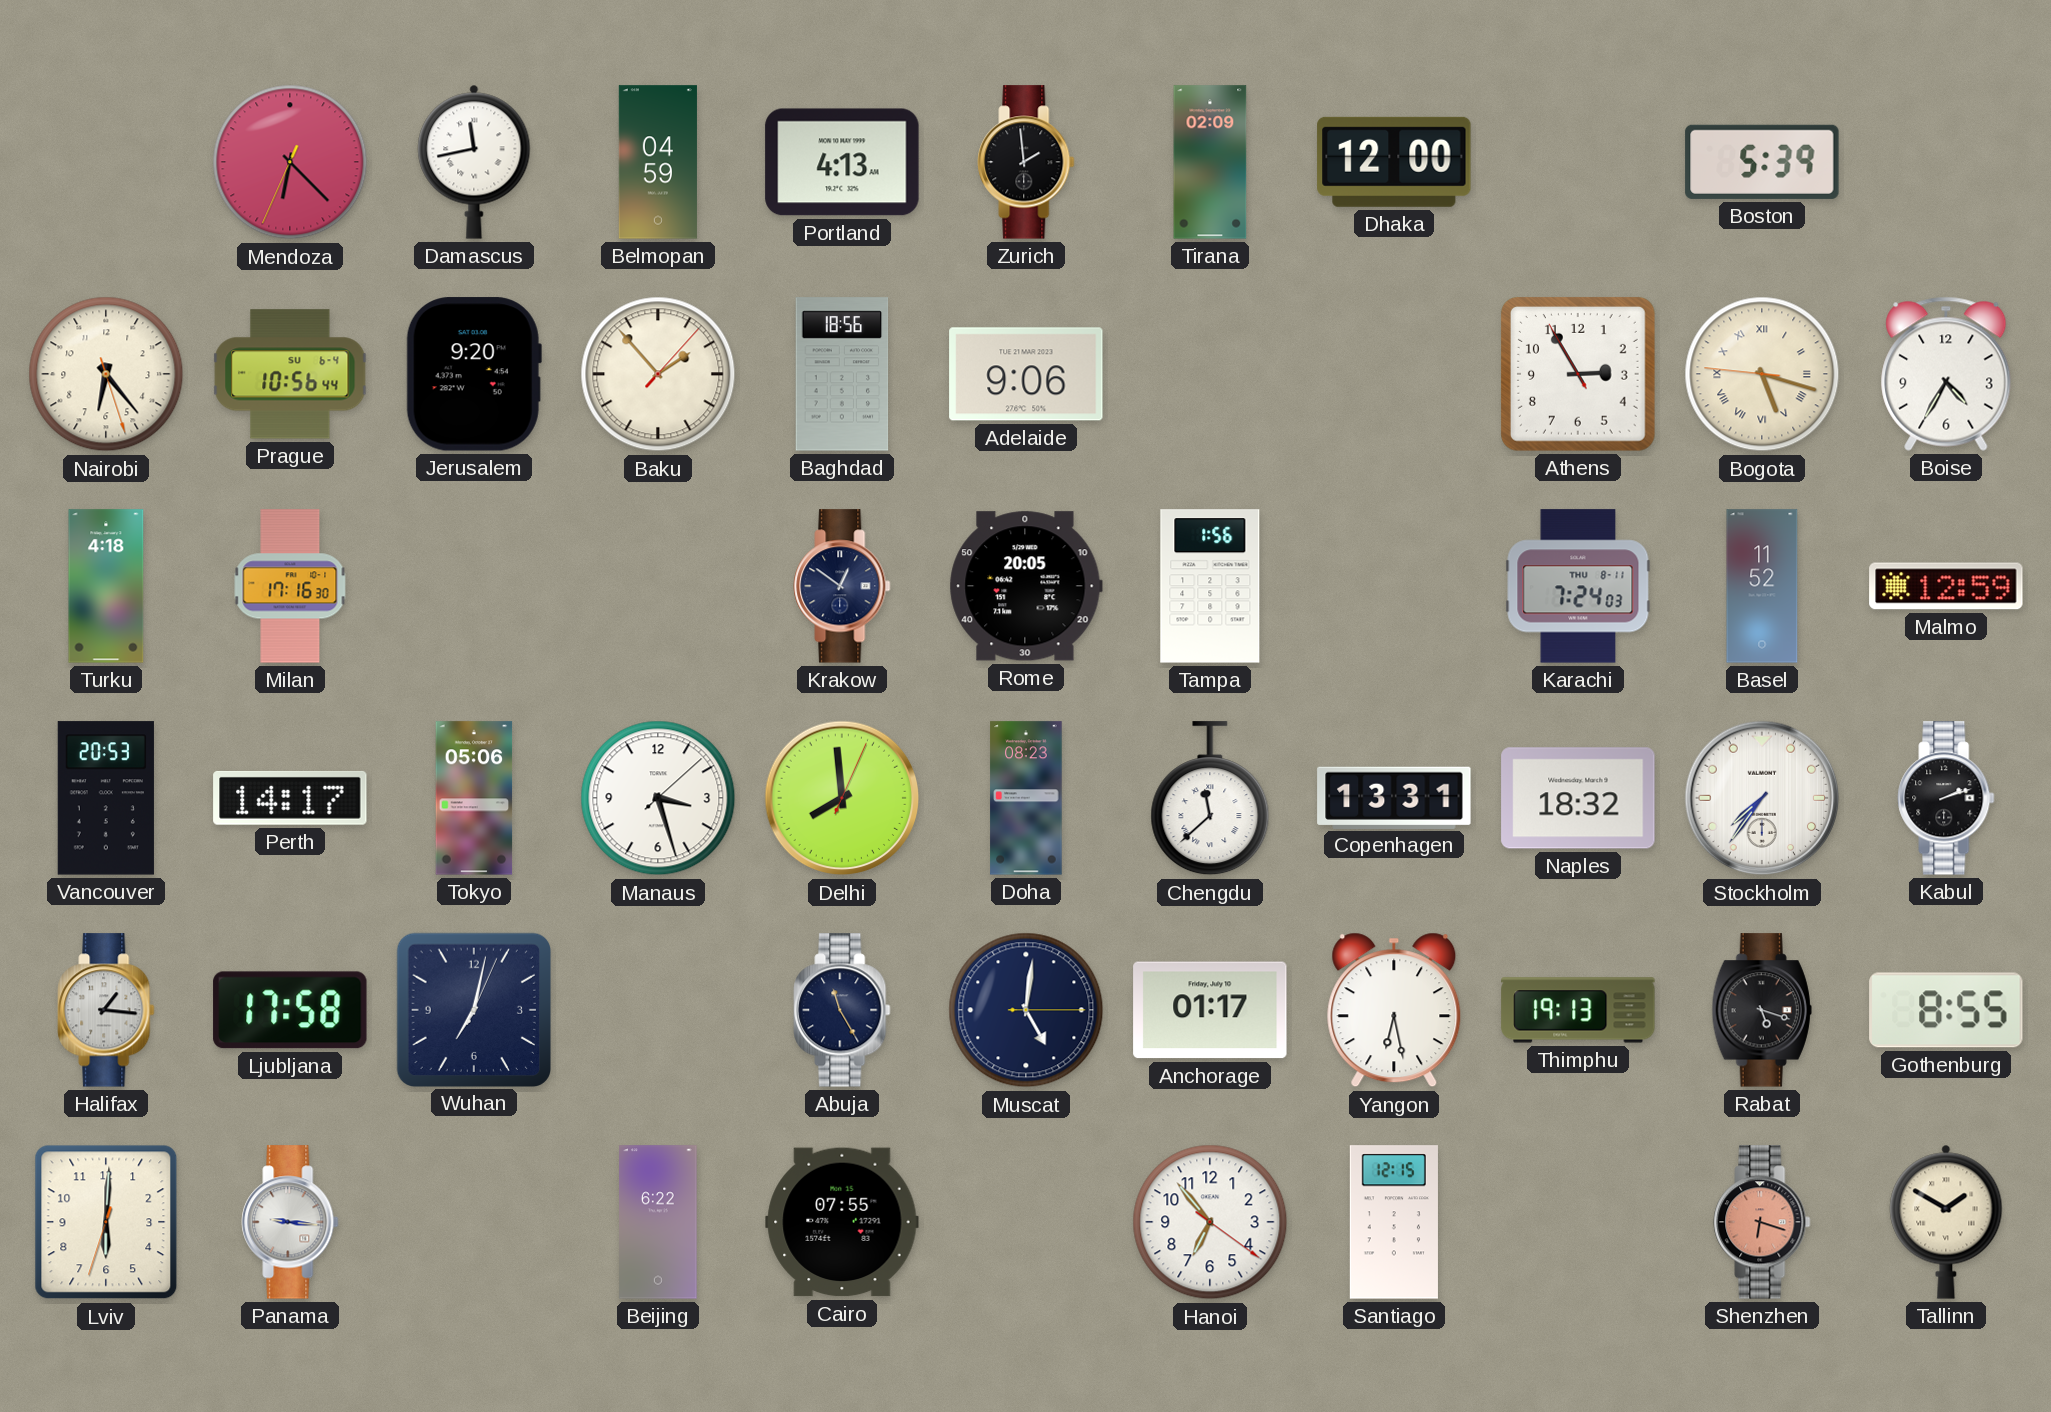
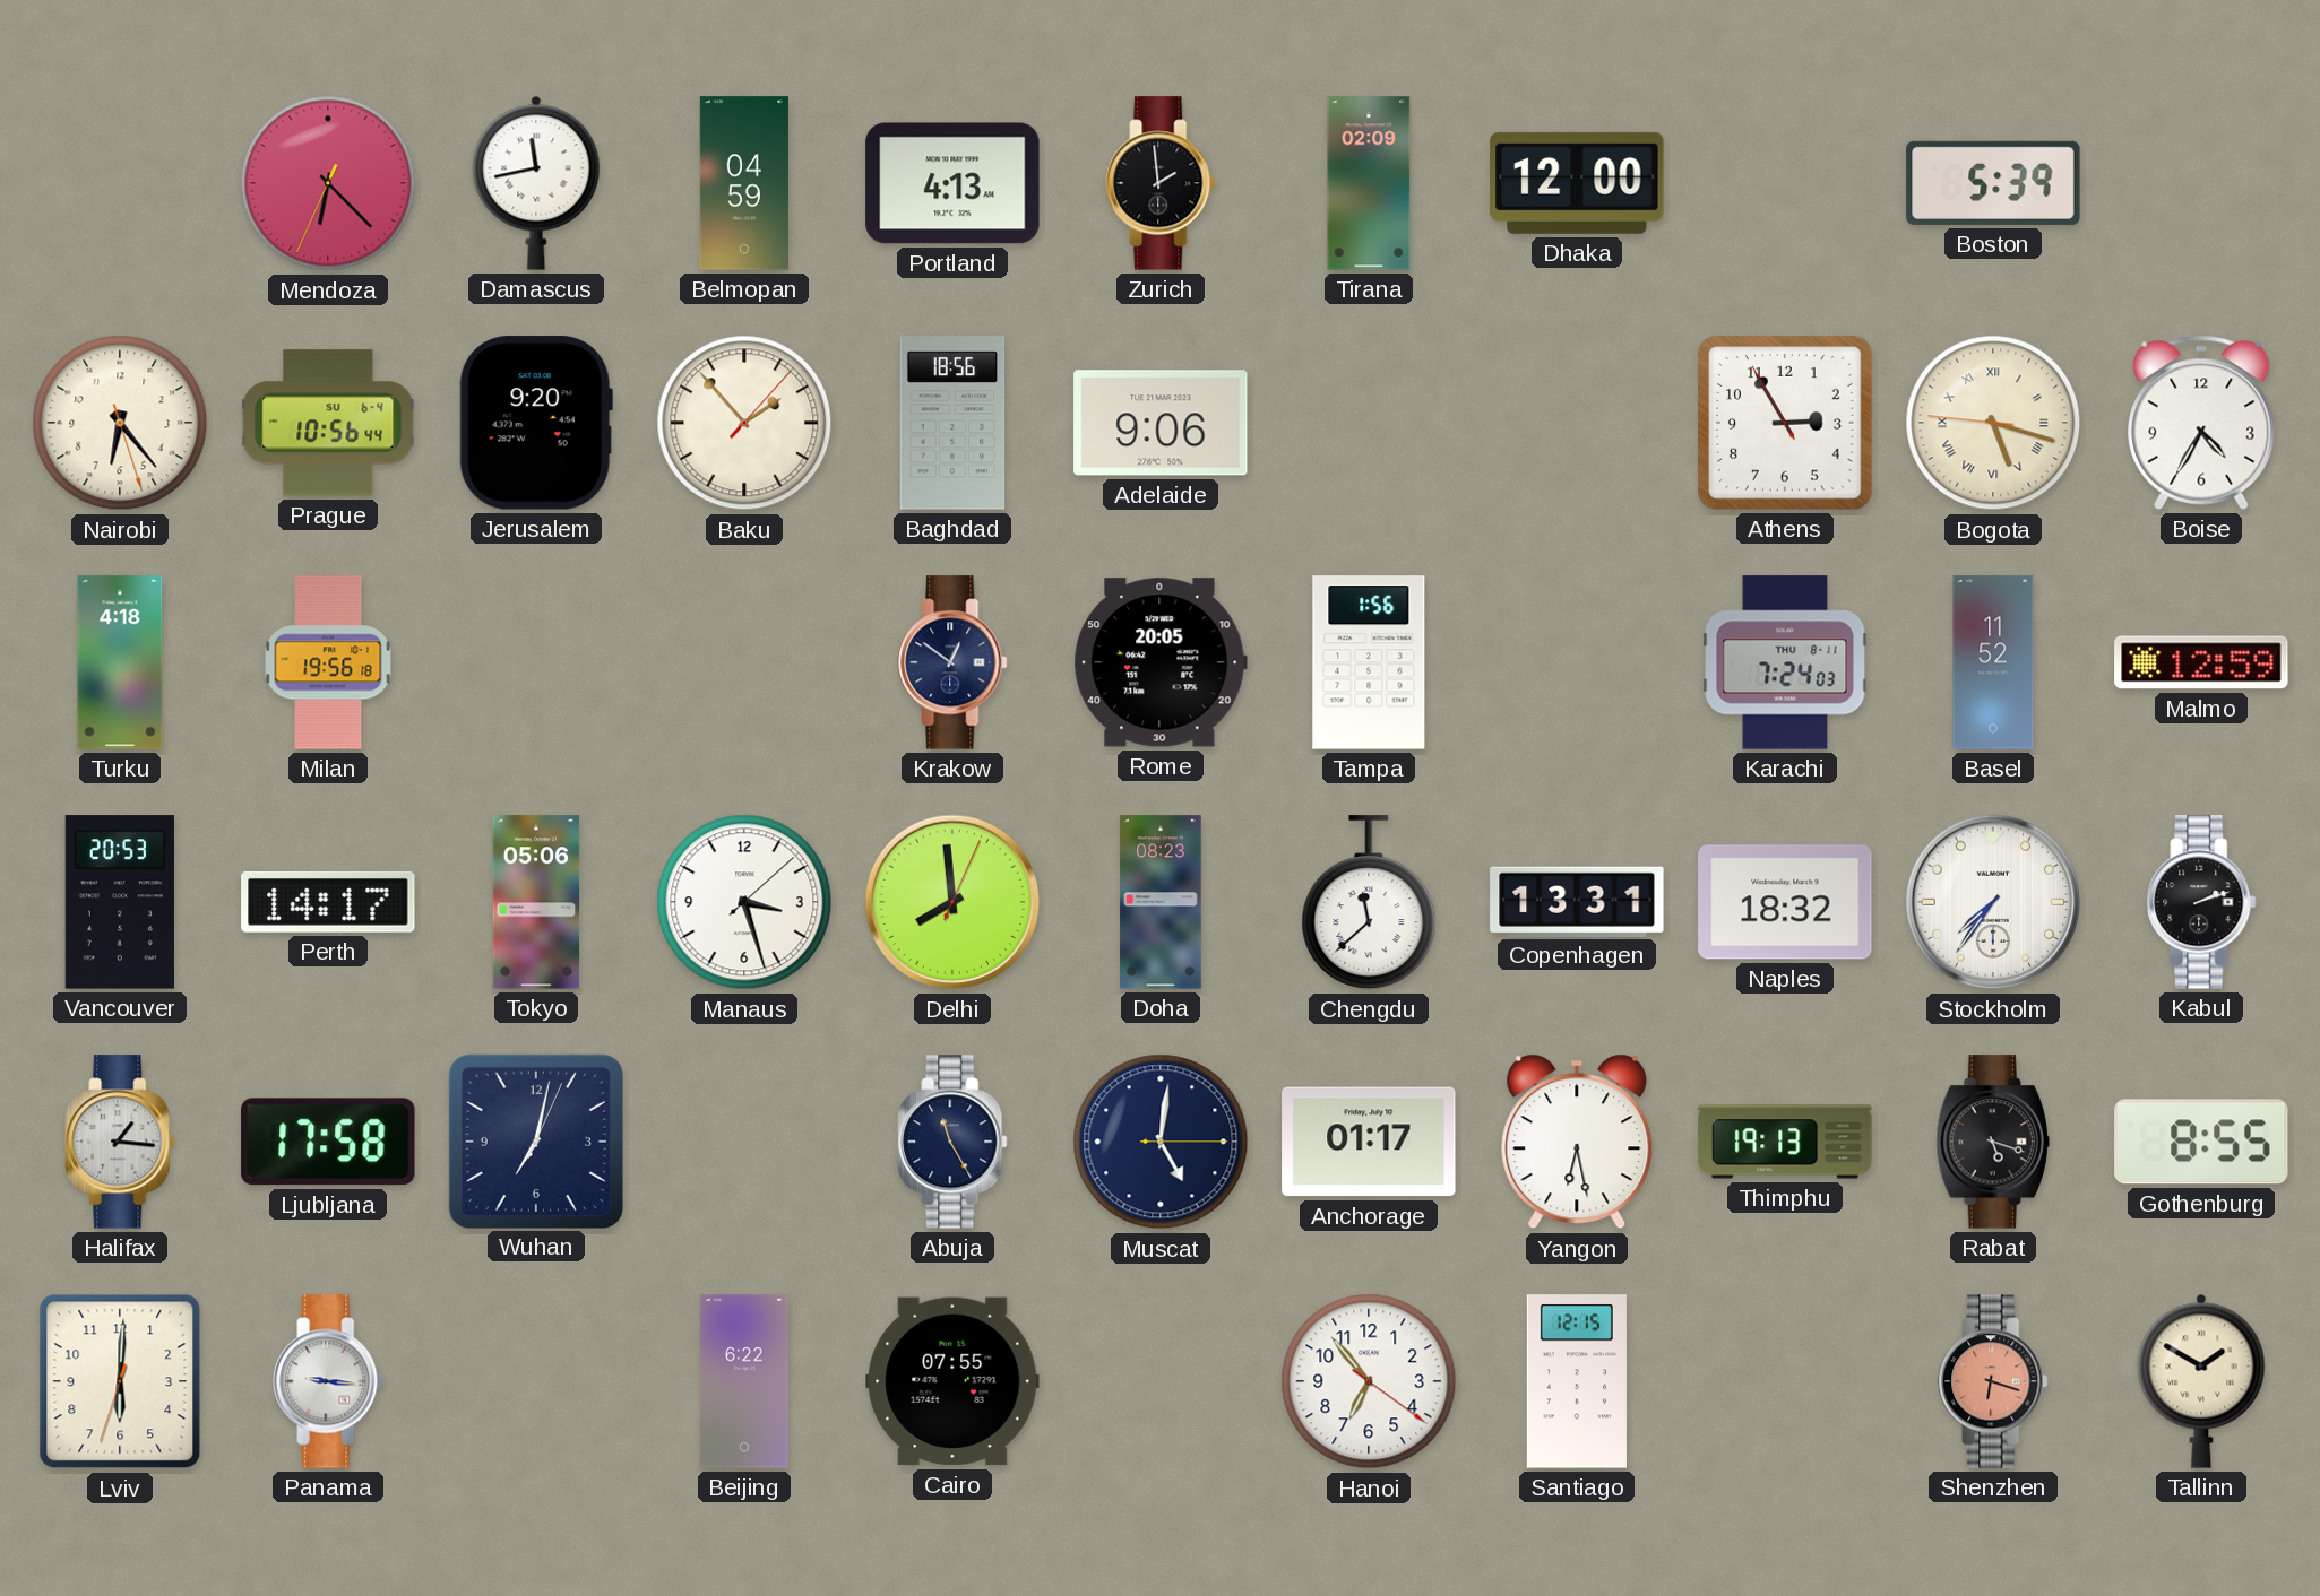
Milan: 17:16 -> 19:56
